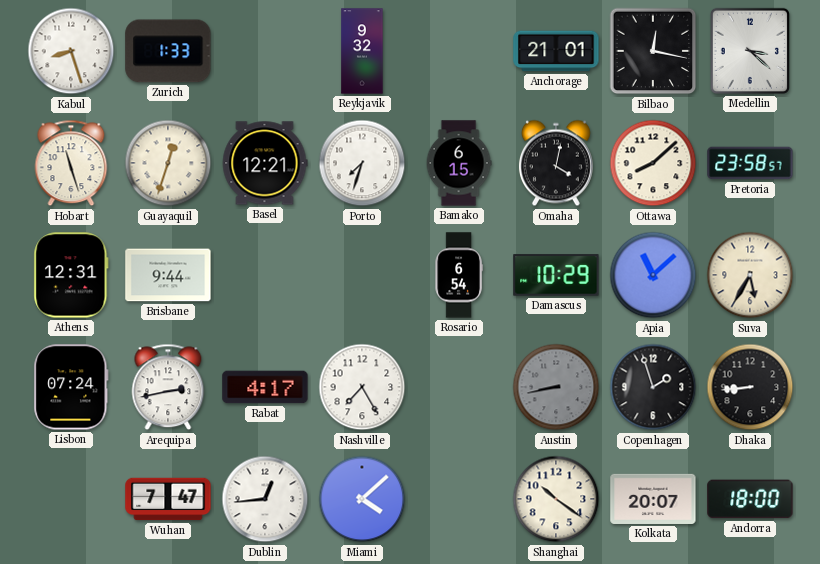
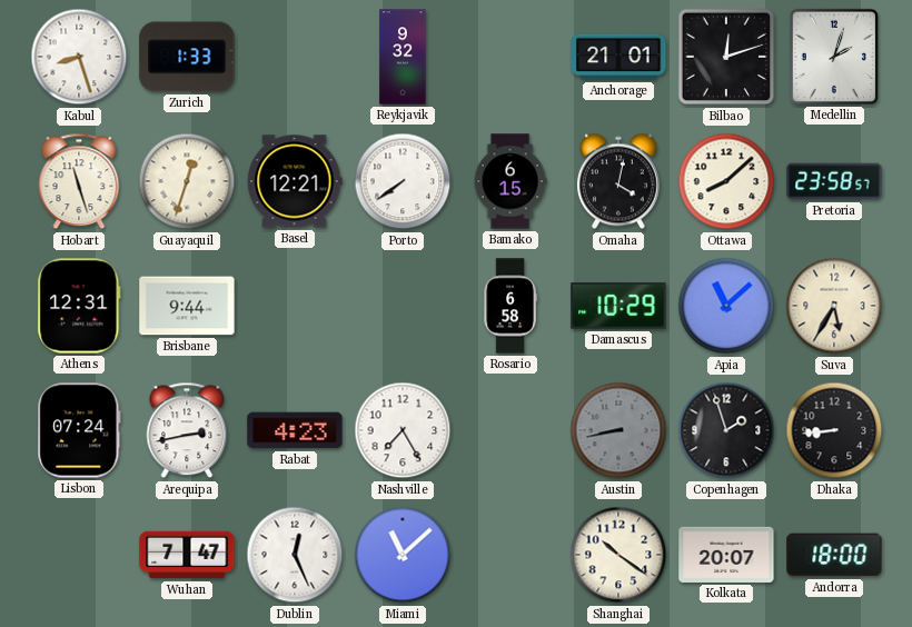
Bilbao: 12:17 -> 12:12
Medellin: 3:22 -> 2:03
Porto: 7:33 -> 7:39
Rosario: 6:54 -> 6:58
Rabat: 4:17 -> 4:23
Dublin: 12:44 -> 12:26
Miami: 4:08 -> 11:08
